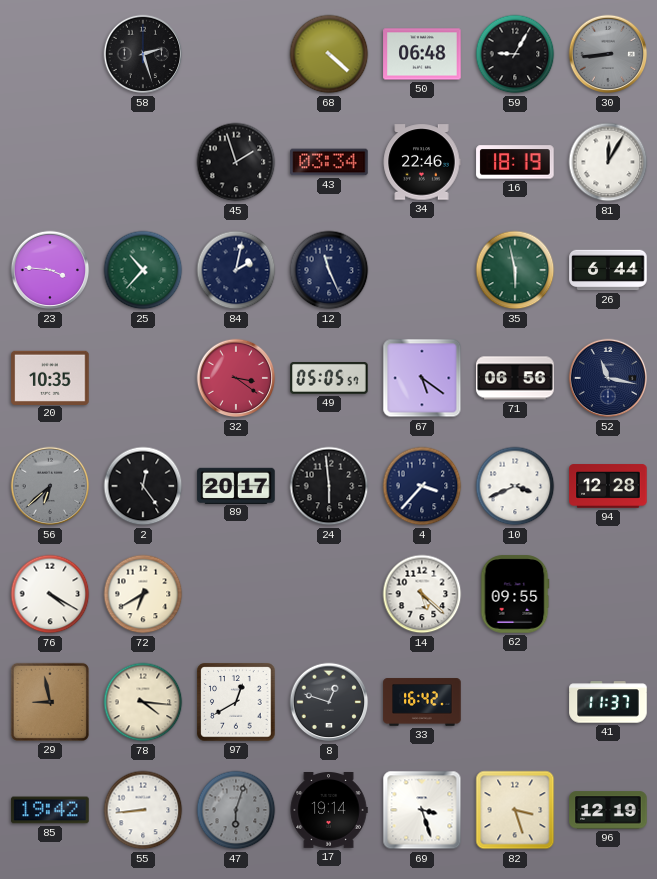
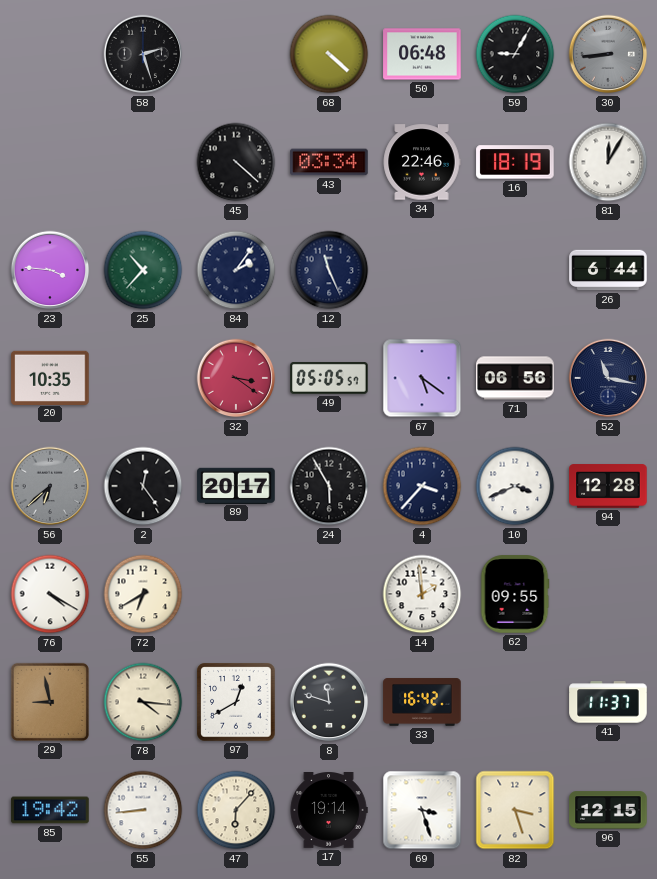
45: 1:57 -> 4:22
84: 2:02 -> 2:06
35: 5:58 -> none
24: 5:59 -> 5:55
14: 5:22 -> 1:59
8: 12:48 -> 11:48
47: 6:03 -> 6:07
47 dial: grey -> cream
96: 12:19 -> 12:15
